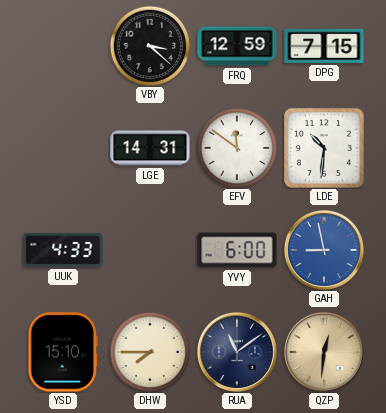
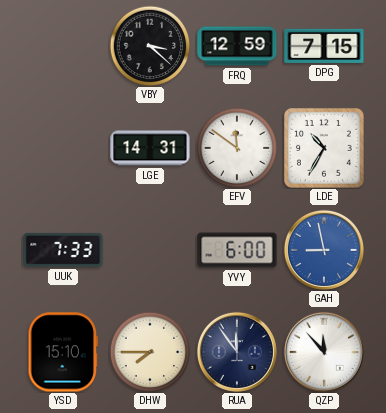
LDE: 10:31 -> 10:35
UUK: 4:33 -> 7:33
RUA: 11:09 -> 11:54
QZP: 12:31 -> 11:53
QZP dial: champagne -> white
